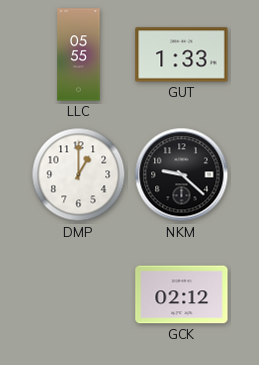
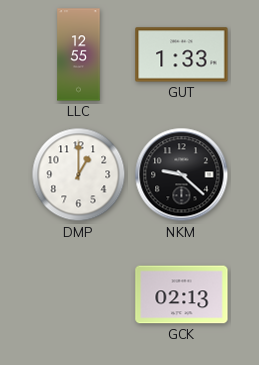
LLC: 05:55 -> 12:55
GCK: 02:12 -> 02:13
